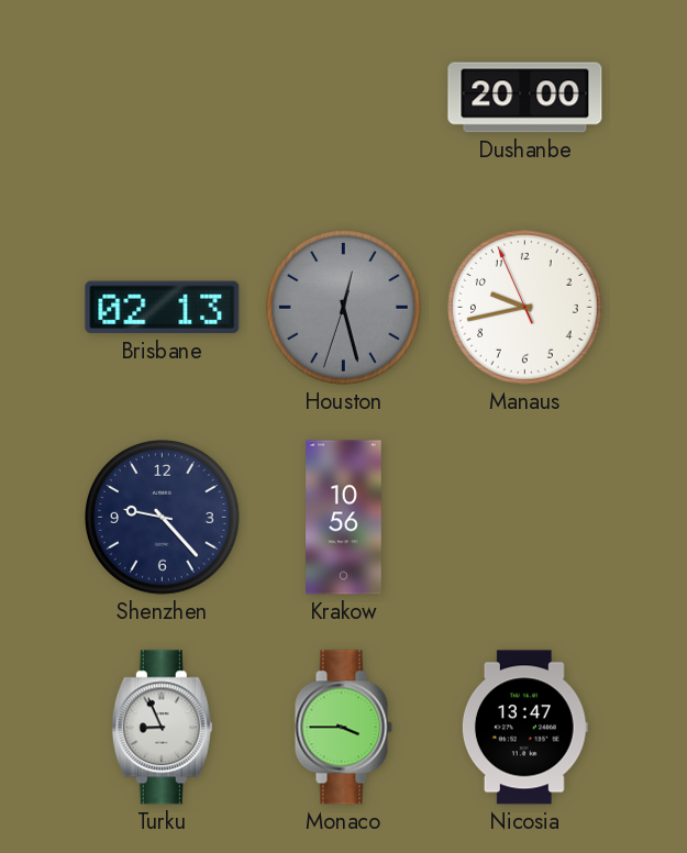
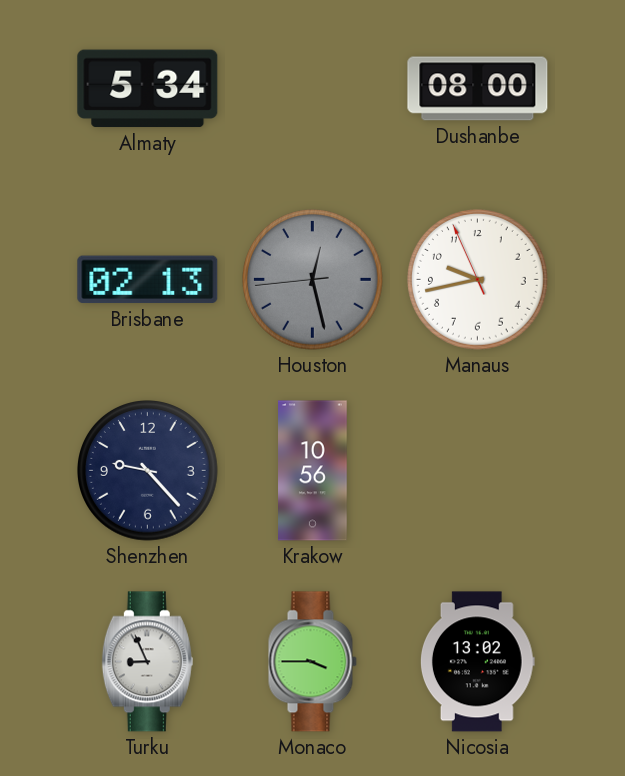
Almaty: none -> 5:34
Dushanbe: 20:00 -> 08:00
Houston: 12:27:33 -> 12:27:44
Nicosia: 13:47 -> 13:02
